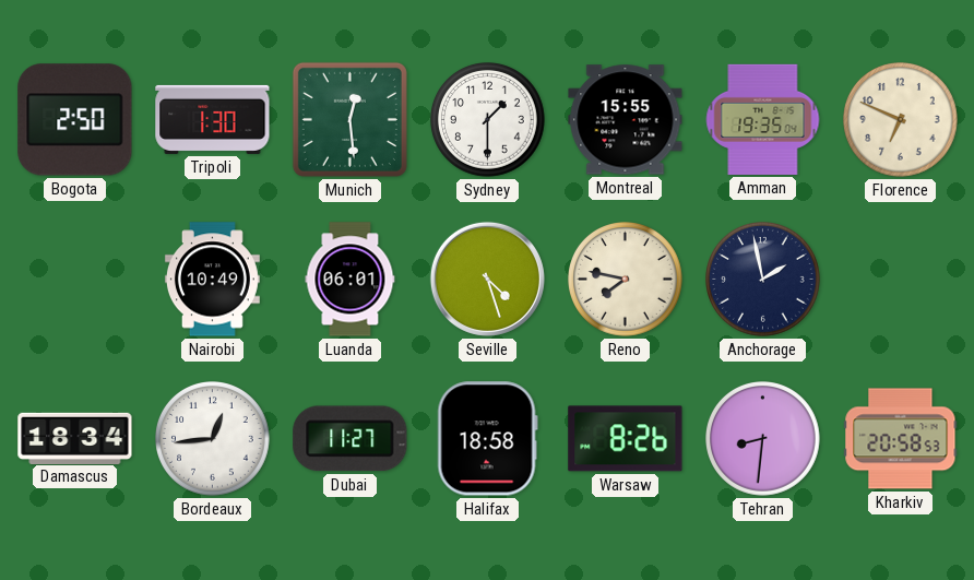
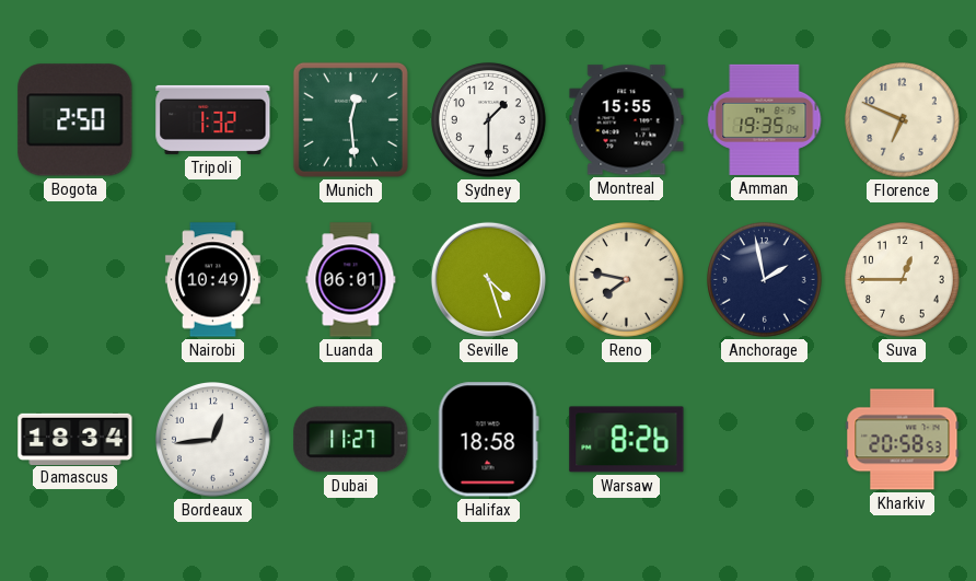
Tripoli: 1:30 -> 1:32
Suva: none -> 12:45
Tehran: 8:31 -> none
